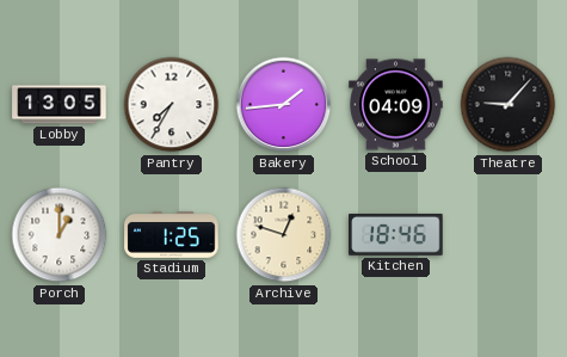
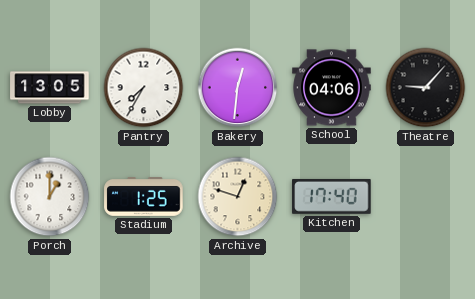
Bakery: 1:44 -> 12:31
School: 04:09 -> 04:06
Kitchen: 18:46 -> 17:40
